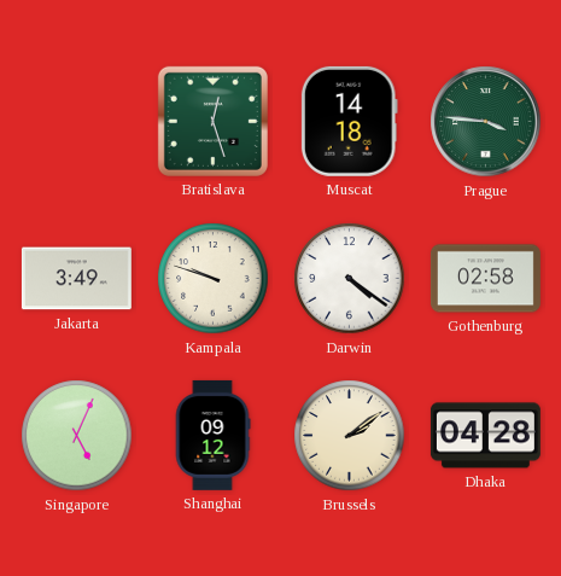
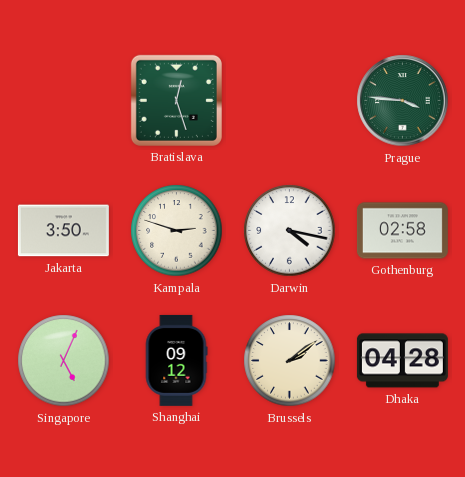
Muscat: 14:18 -> none
Jakarta: 3:49 -> 3:50
Kampala: 9:48 -> 2:48
Darwin: 4:21 -> 4:17
